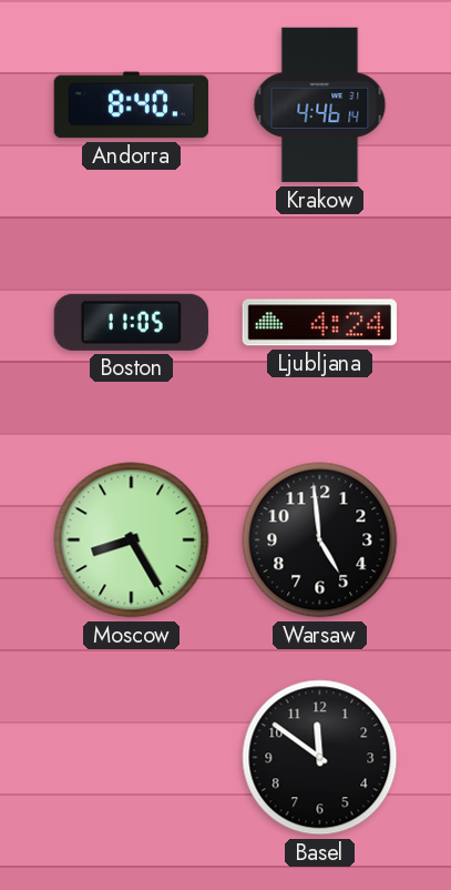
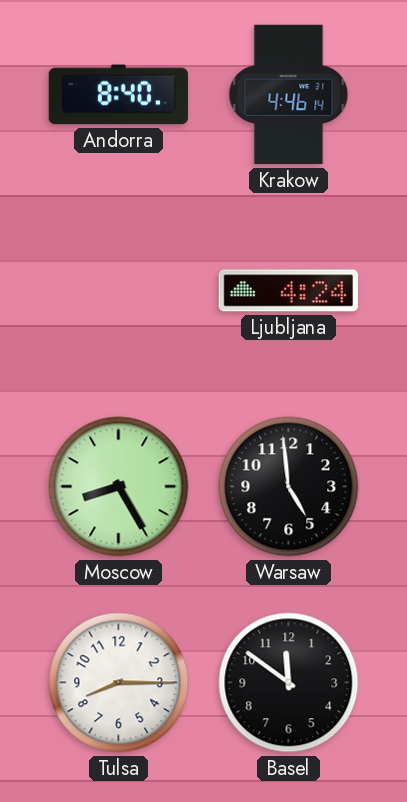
Boston: 11:05 -> none
Tulsa: none -> 8:15
